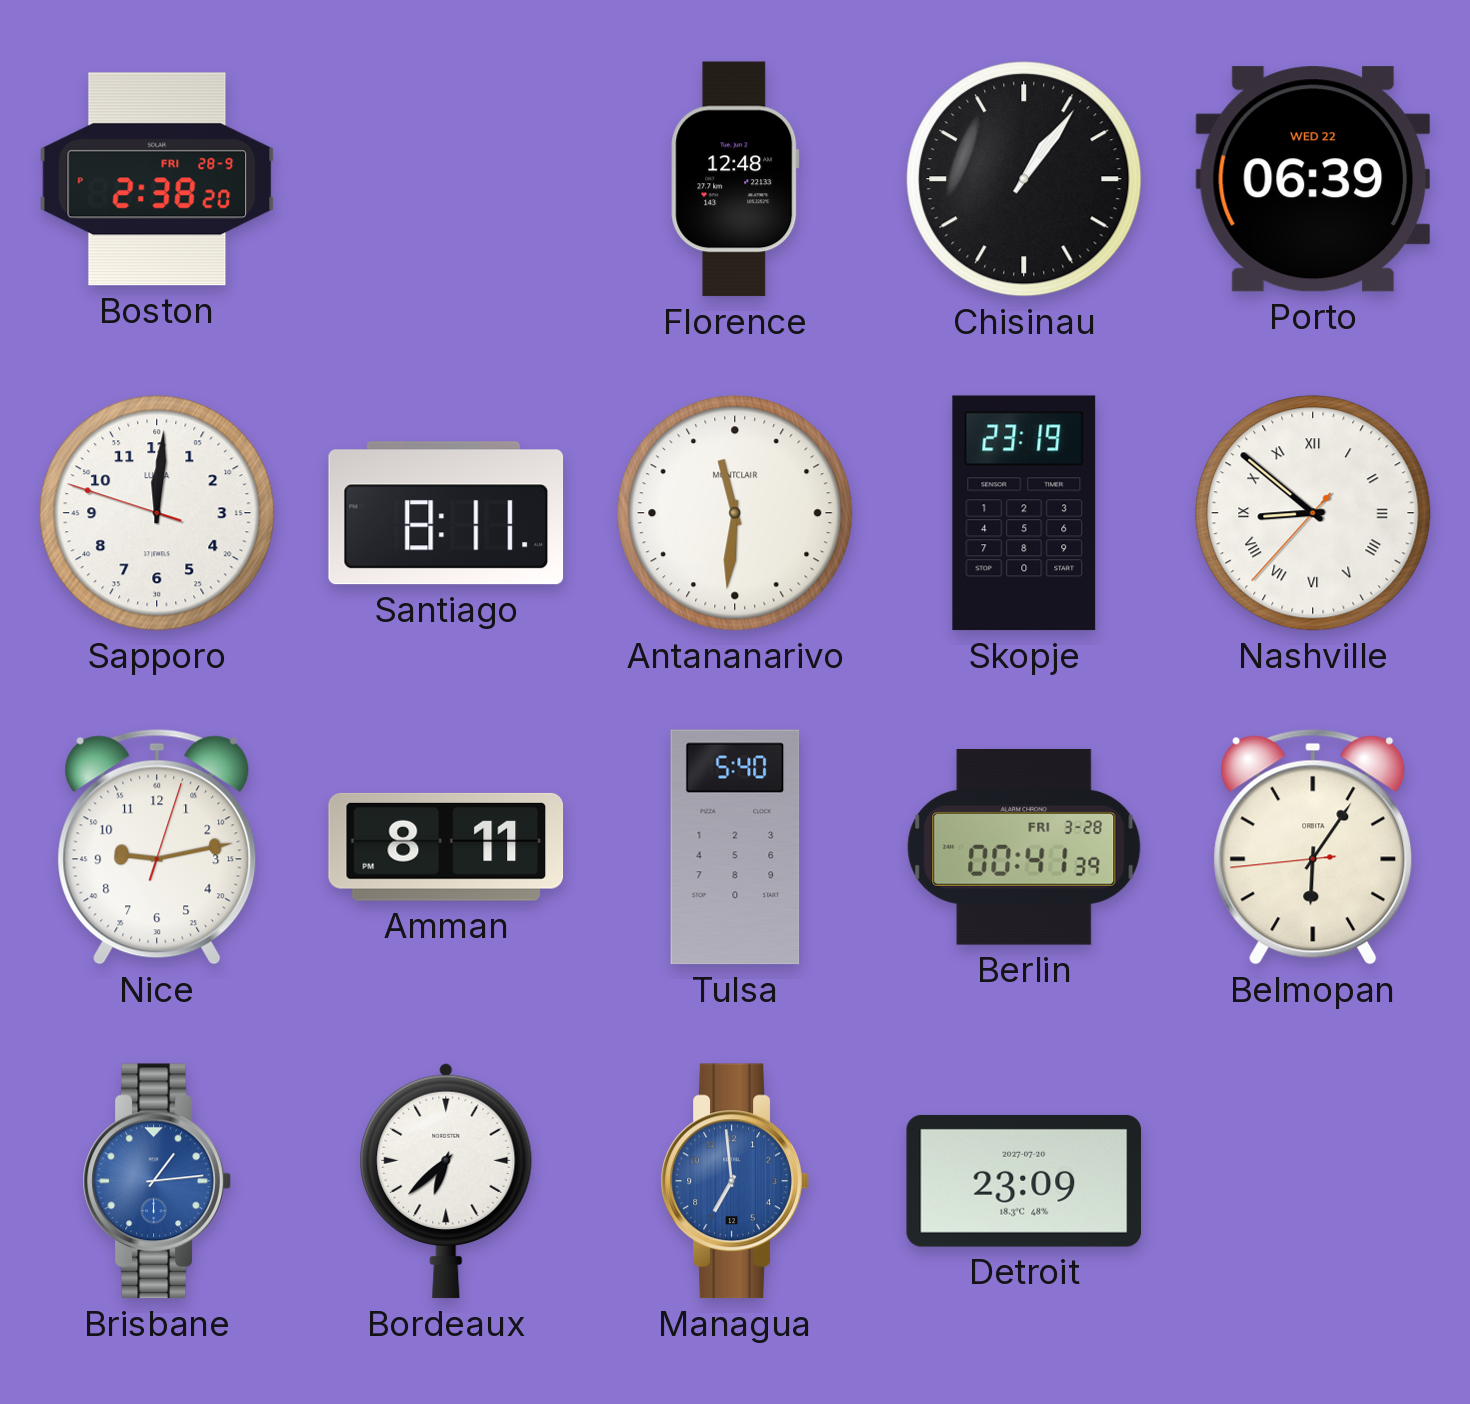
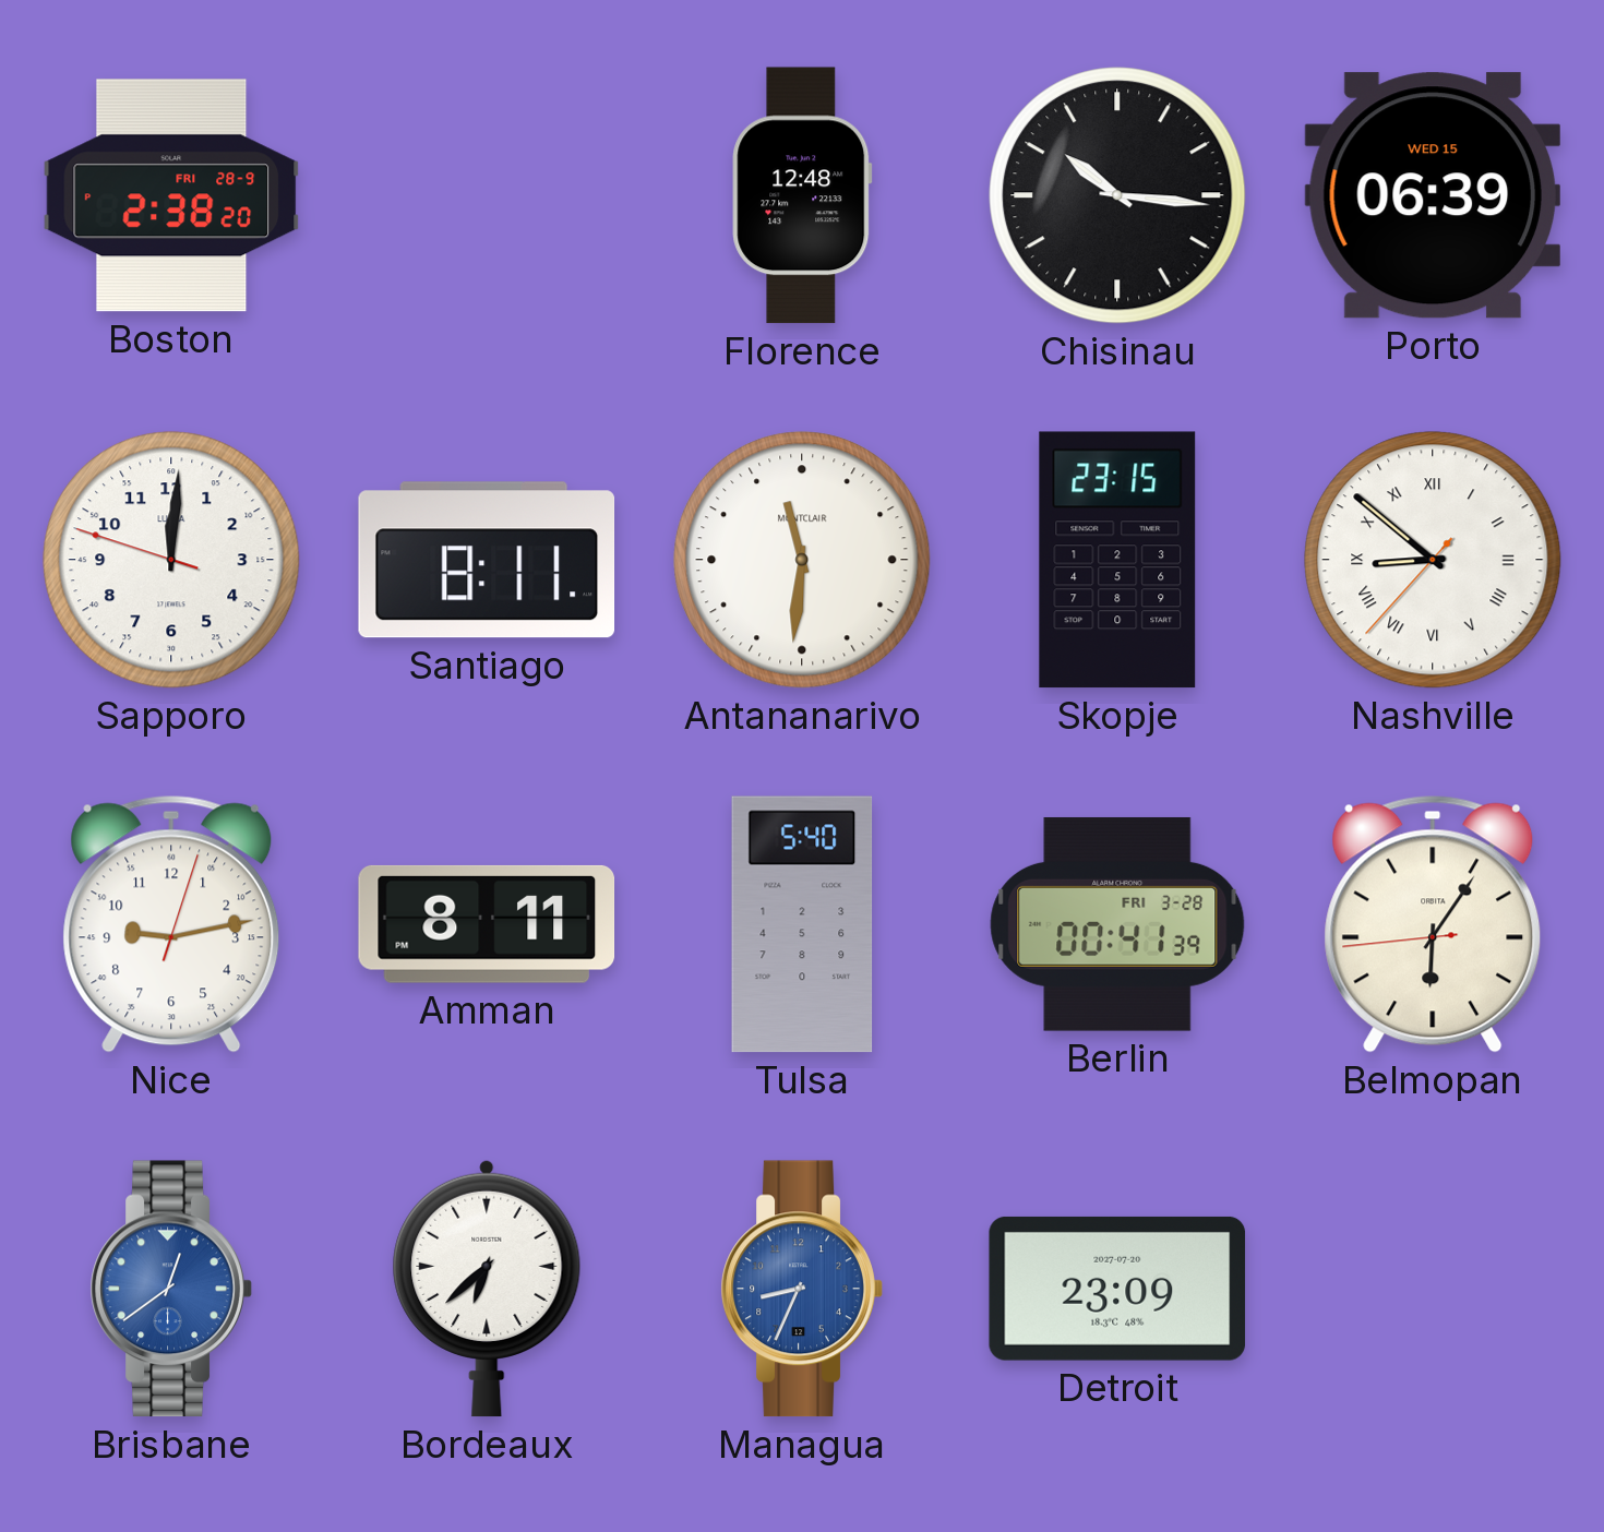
Chisinau: 1:06 -> 10:16
Porto date: WED 22 -> WED 15
Skopje: 23:19 -> 23:15
Brisbane: 1:14 -> 12:39
Managua: 6:59 -> 8:34
